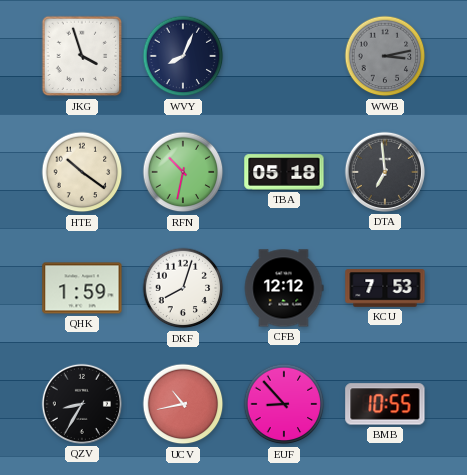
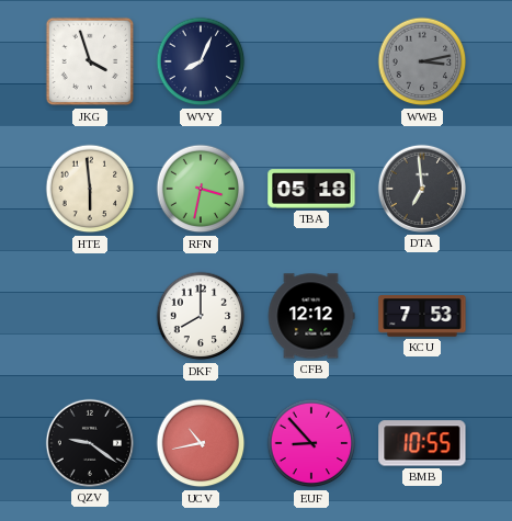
HTE: 10:21 -> 5:59
RFN: 10:32 -> 3:32
QHK: 1:59 -> none
DKF: 8:03 -> 8:00
QZV: 8:35 -> 9:21
